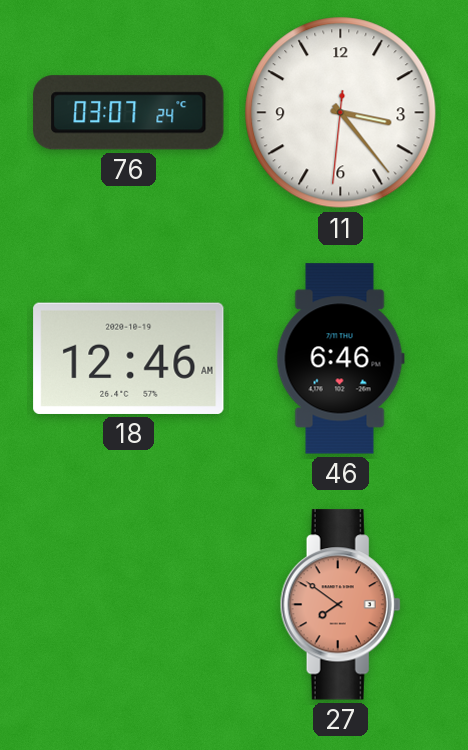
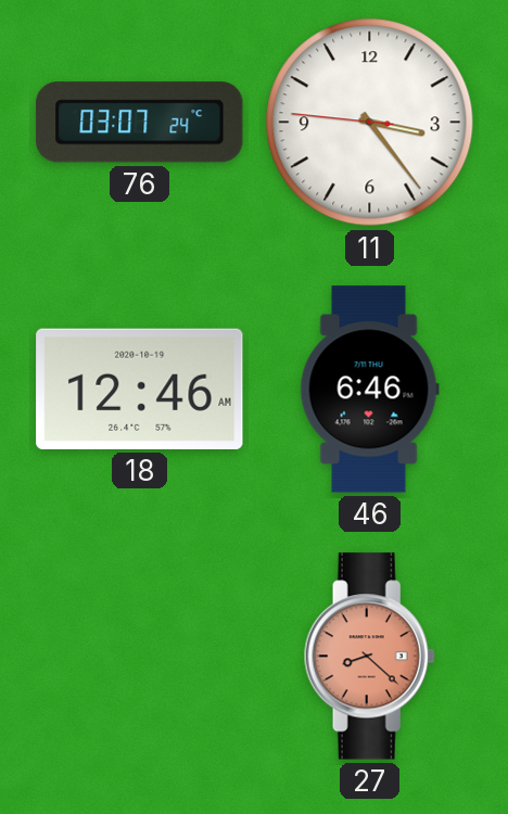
11: 3:23:31 -> 3:23:46
27: 7:51 -> 8:22
